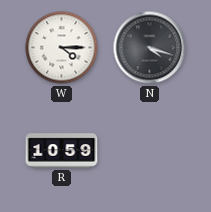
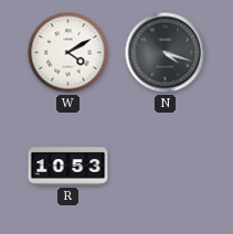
W: 4:15 -> 4:10
R: 10:59 -> 10:53
